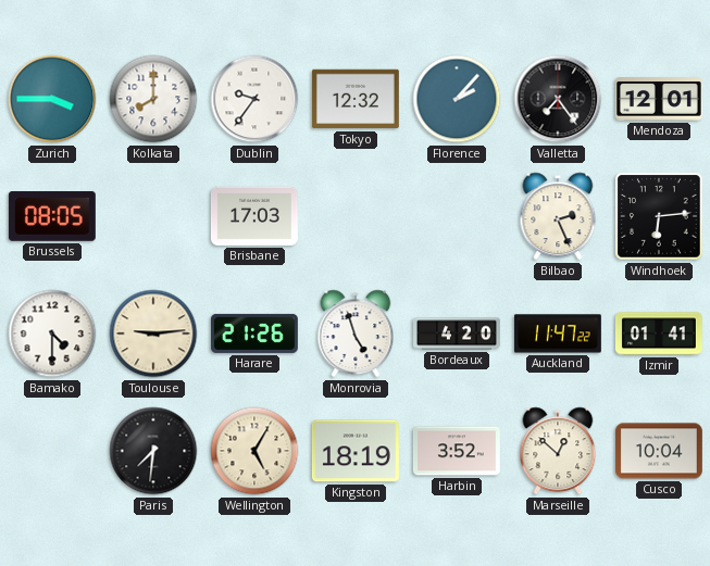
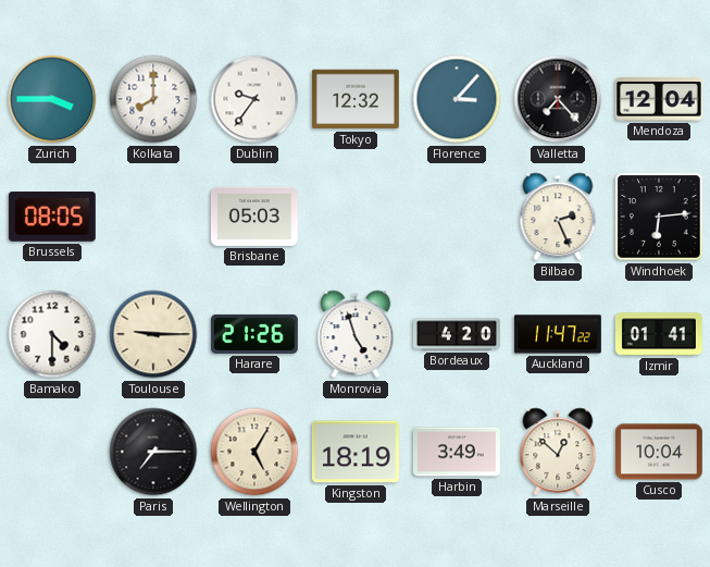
Florence: 2:07 -> 3:07
Valletta: 7:24 -> 7:23
Mendoza: 12:01 -> 12:04
Brisbane: 17:03 -> 05:03
Toulouse: 9:14 -> 9:15
Paris: 7:31 -> 7:15
Harbin: 3:52 -> 3:49
